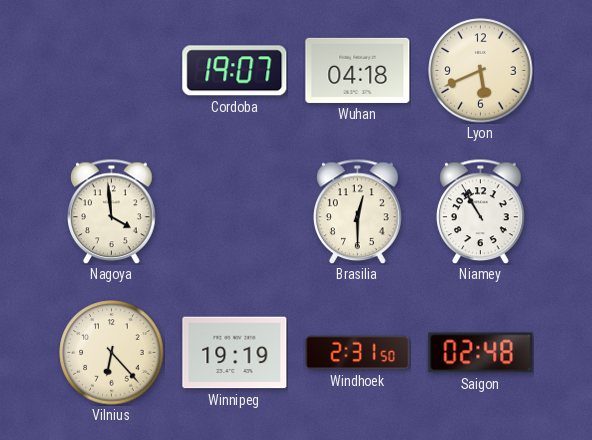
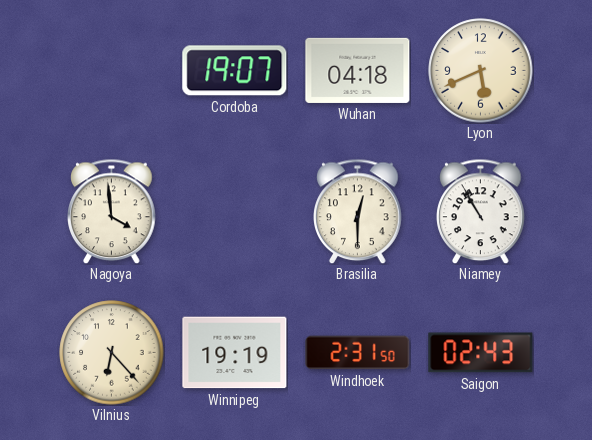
Saigon: 02:48 -> 02:43
